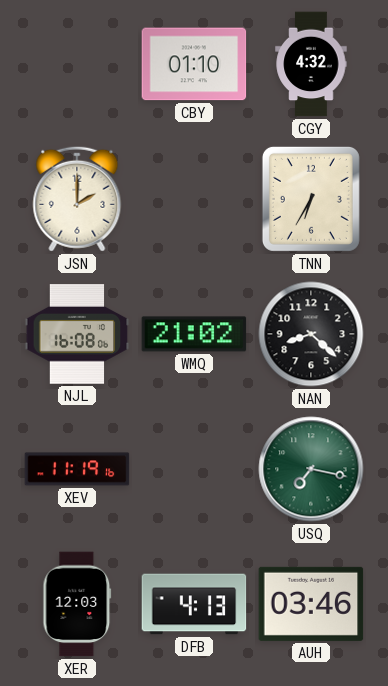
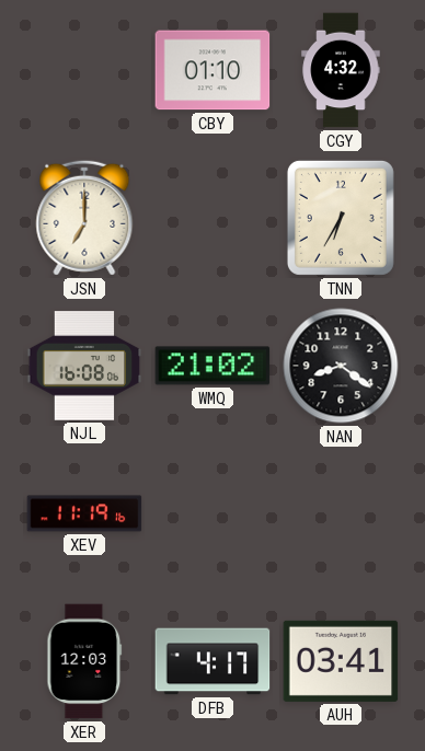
JSN: 2:00 -> 7:00
NAN: 8:22 -> 8:21
USQ: 7:17 -> none
DFB: 4:13 -> 4:17
AUH: 03:46 -> 03:41
